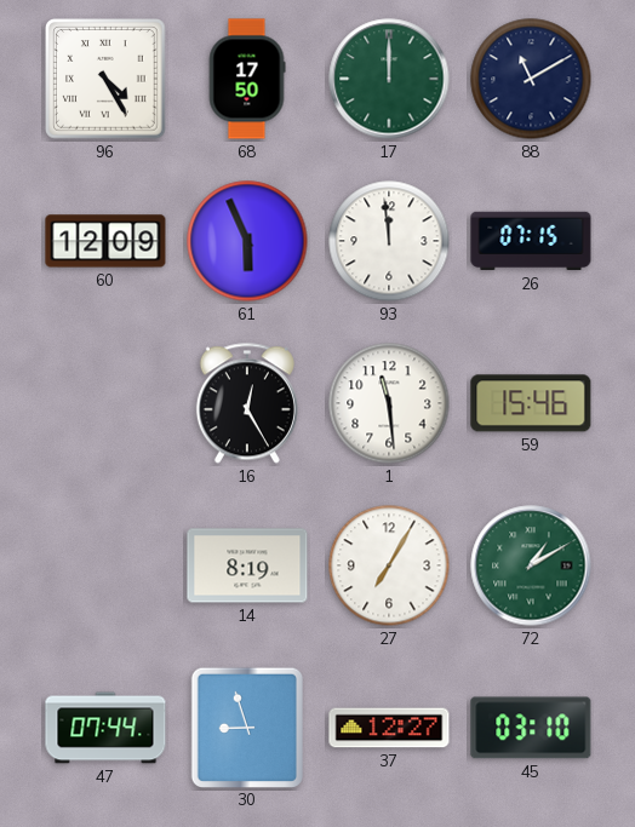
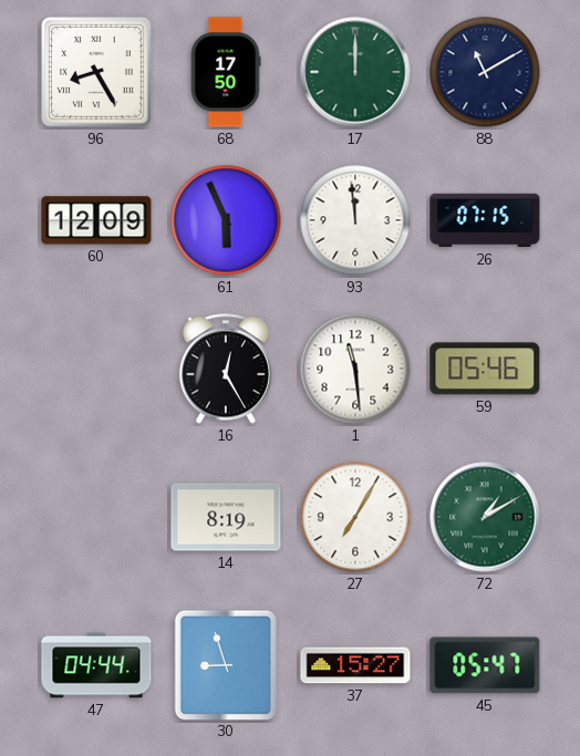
96: 4:25 -> 8:25
59: 15:46 -> 05:46
47: 07:44 -> 04:44
37: 12:27 -> 15:27
45: 03:10 -> 05:47
